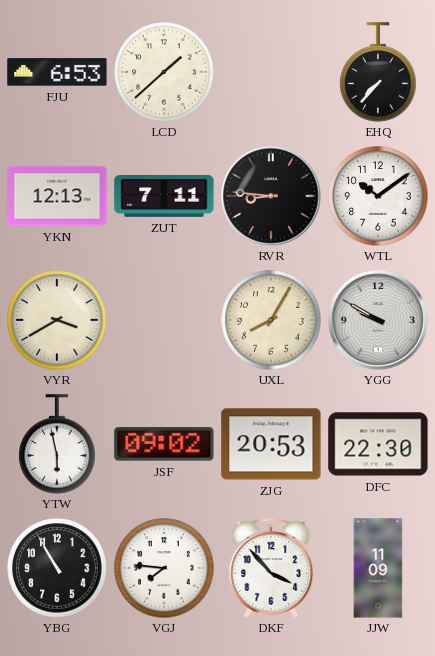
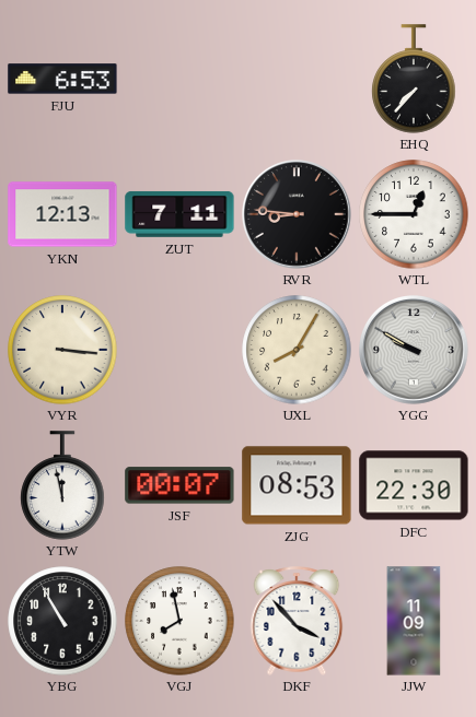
LCD: 1:38 -> none
WTL: 10:09 -> 12:45
VYR: 3:40 -> 3:16
YTW: 5:58 -> 11:58
JSF: 09:02 -> 00:07
ZJG: 20:53 -> 08:53
VGJ: 7:46 -> 7:58
